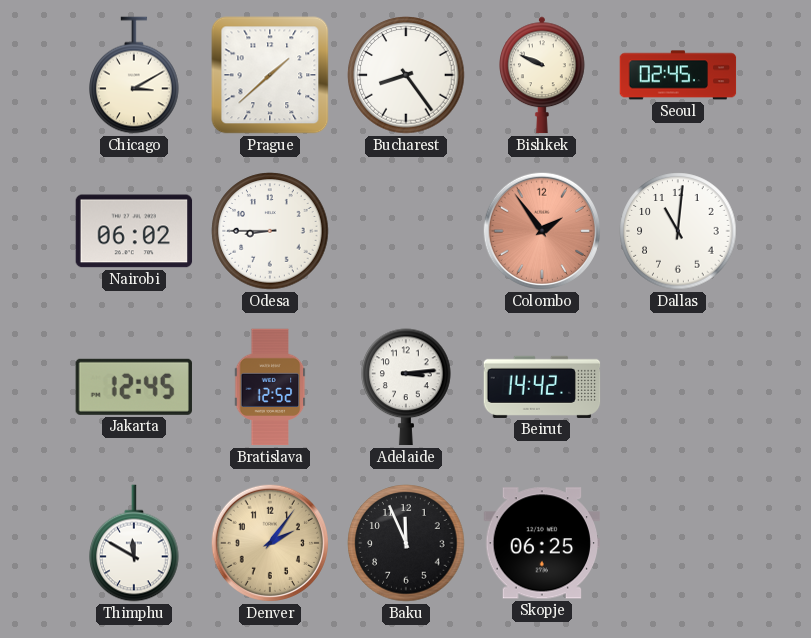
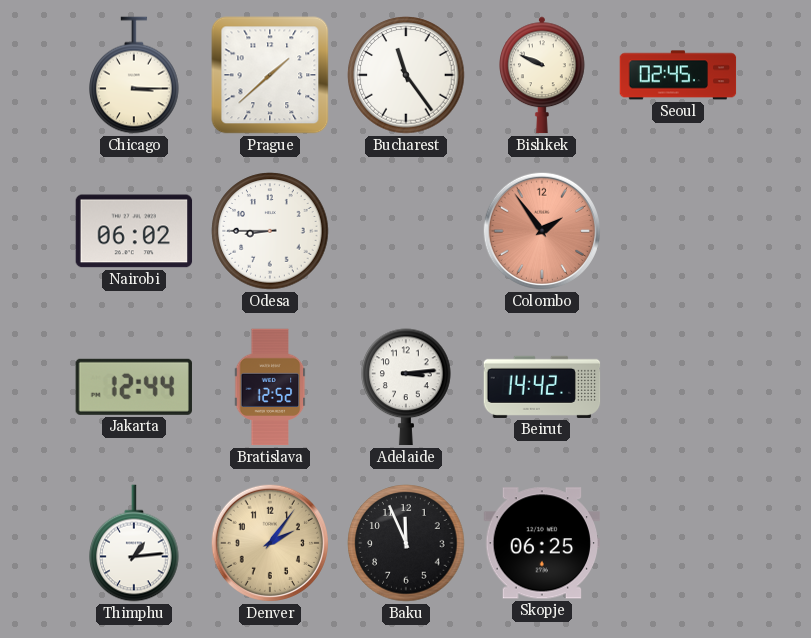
Chicago: 3:10 -> 3:15
Bucharest: 8:24 -> 11:24
Dallas: 11:01 -> none
Jakarta: 12:45 -> 12:44
Thimphu: 11:50 -> 1:14
